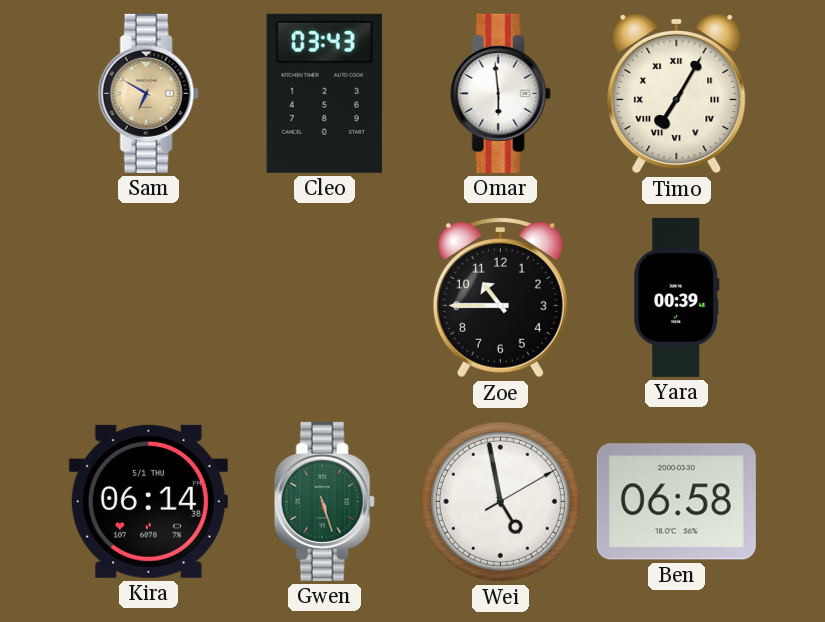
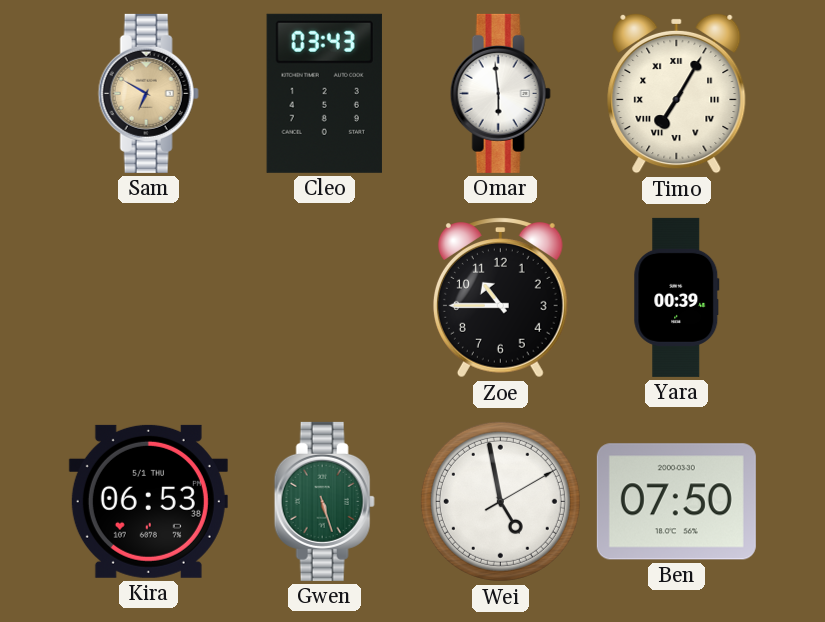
Kira: 06:14 -> 06:53
Ben: 06:58 -> 07:50
